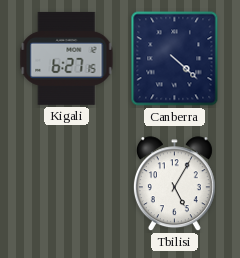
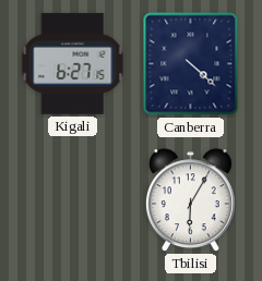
Tbilisi: 5:05 -> 6:05
